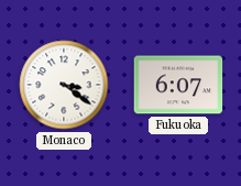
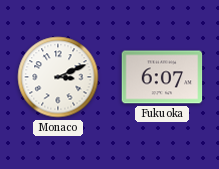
Monaco: 3:21 -> 3:11
